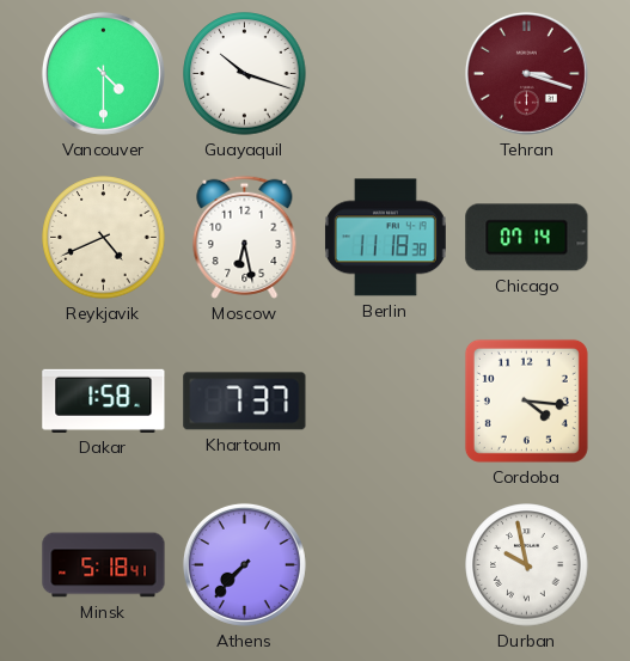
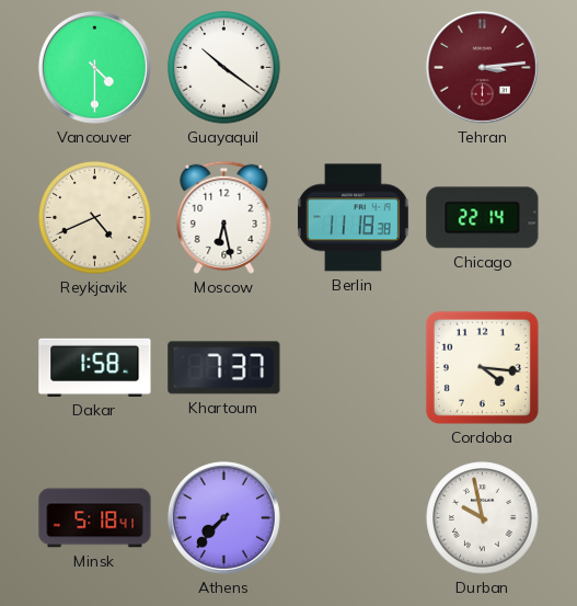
Guayaquil: 10:18 -> 10:21
Tehran: 3:18 -> 3:14
Chicago: 07:14 -> 22:14
